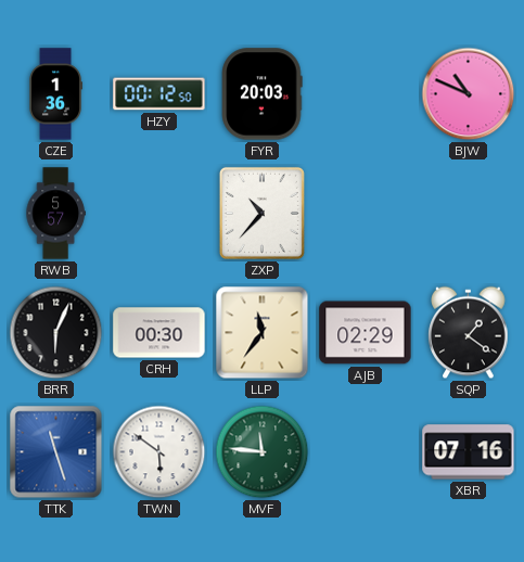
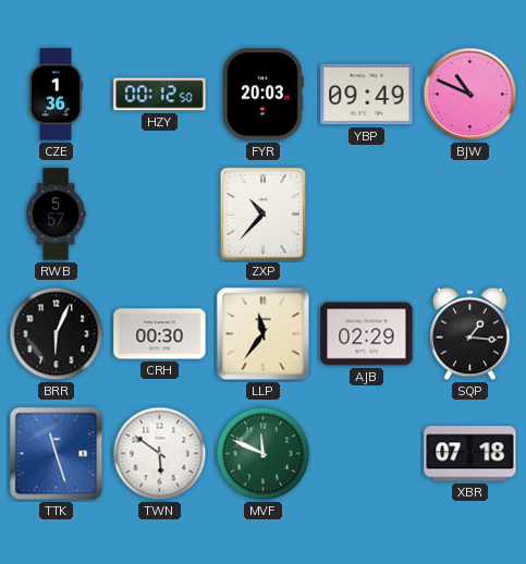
YBP: none -> 09:49
SQP: 1:21 -> 1:16
MVF: 11:46 -> 11:49
XBR: 07:16 -> 07:18
